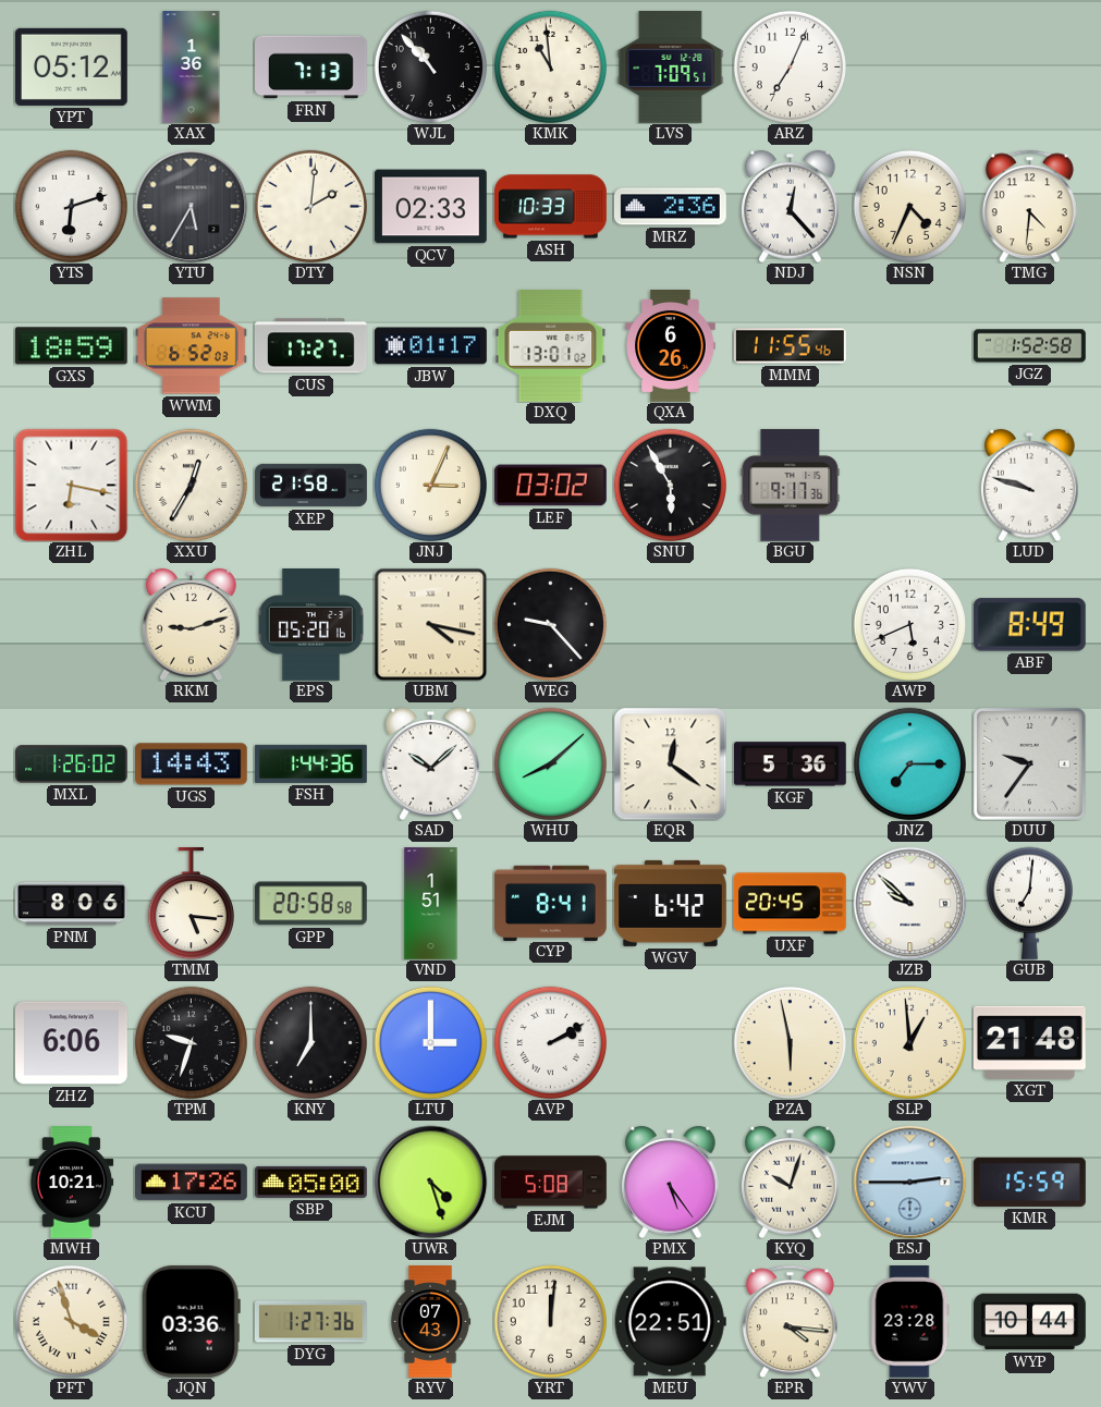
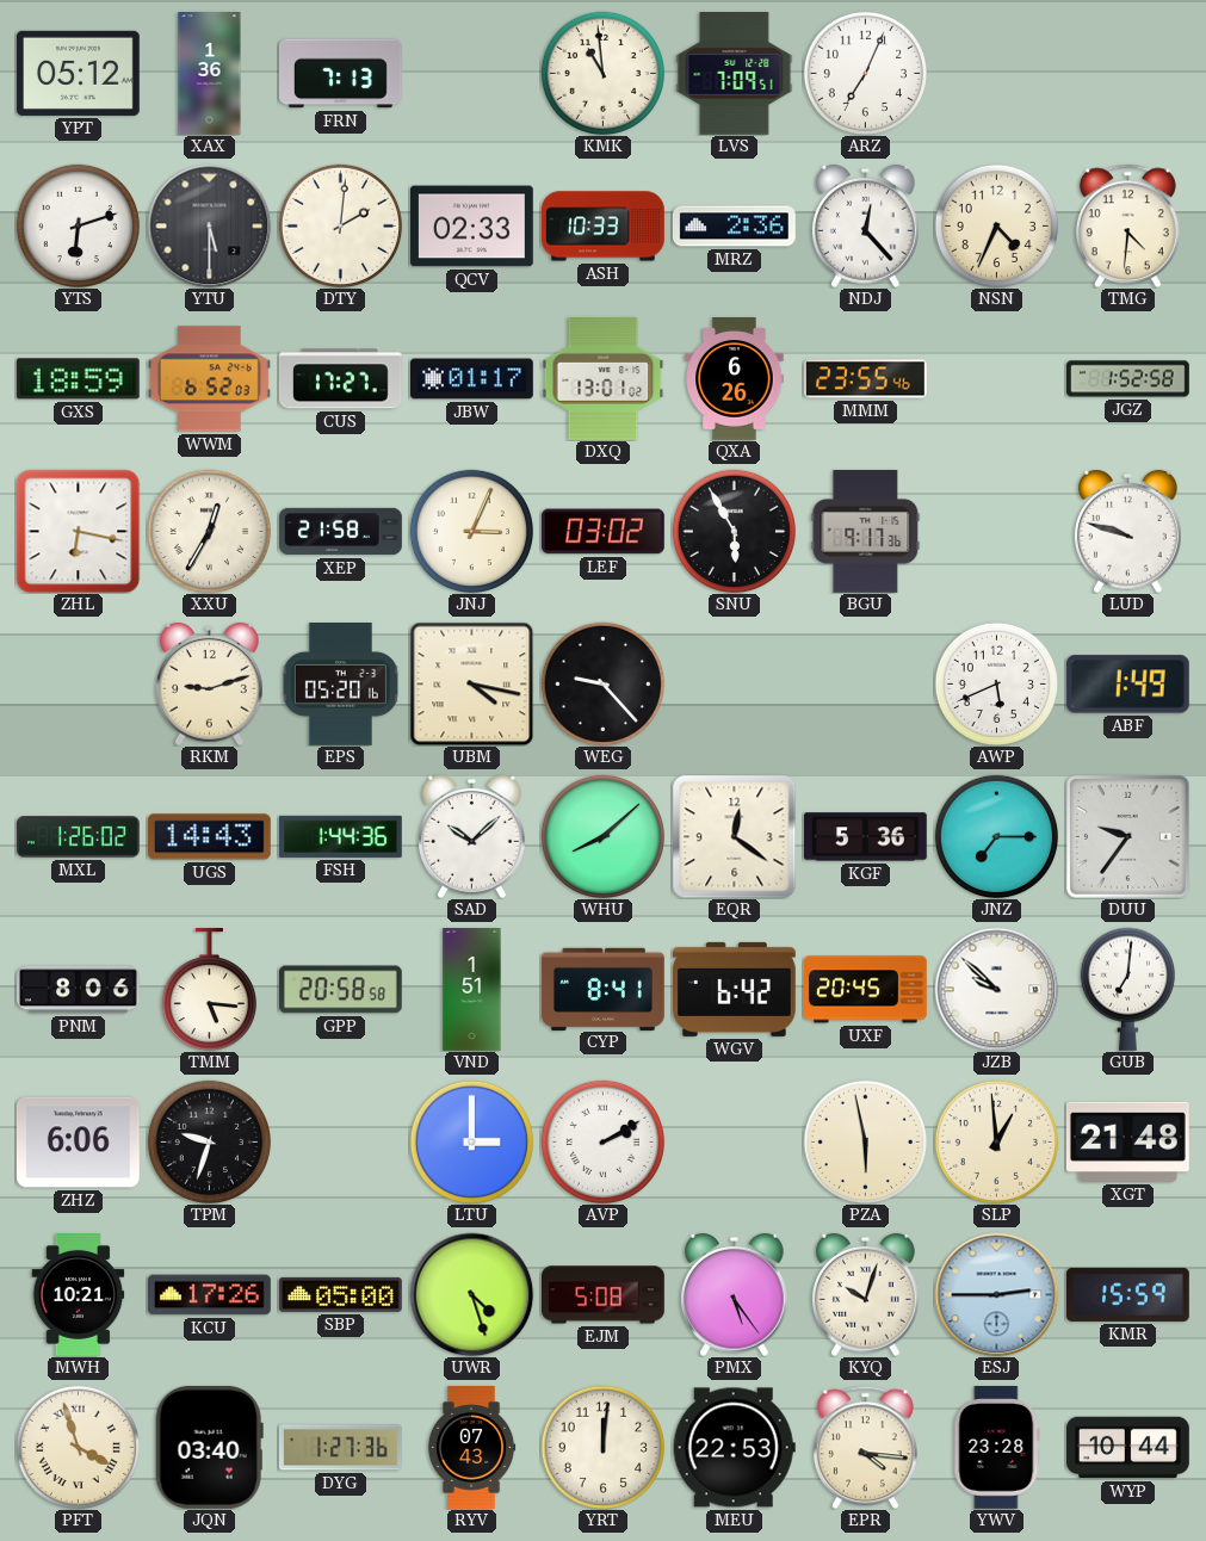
WJL: 10:53 -> none
YTU: 5:35 -> 5:30
MMM: 11:55 -> 23:55
ABF: 8:49 -> 1:49
KNY: 7:00 -> none
JQN: 03:36 -> 03:40
MEU: 22:51 -> 22:53
